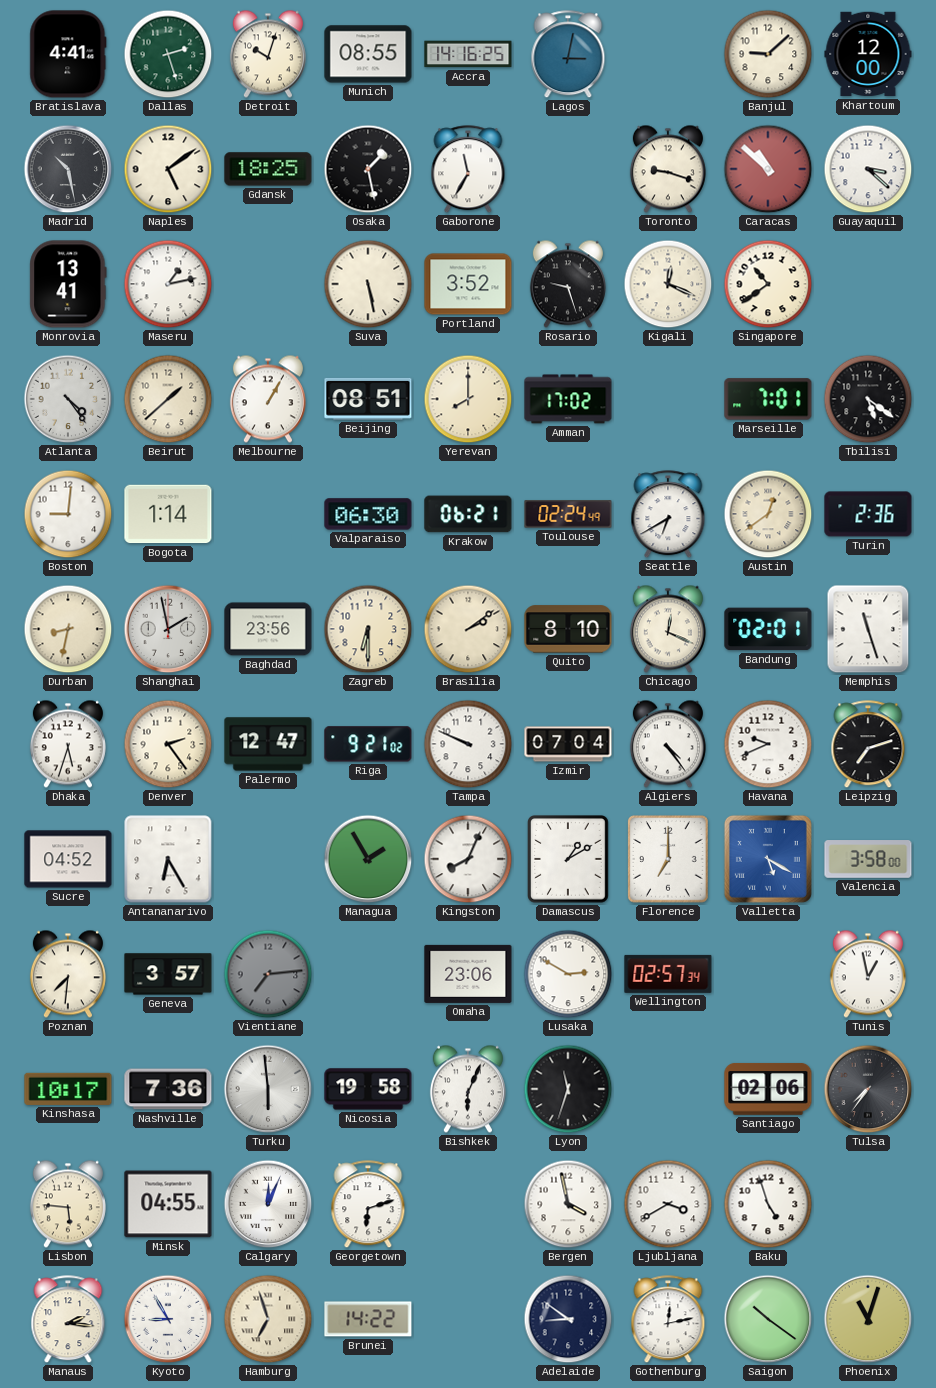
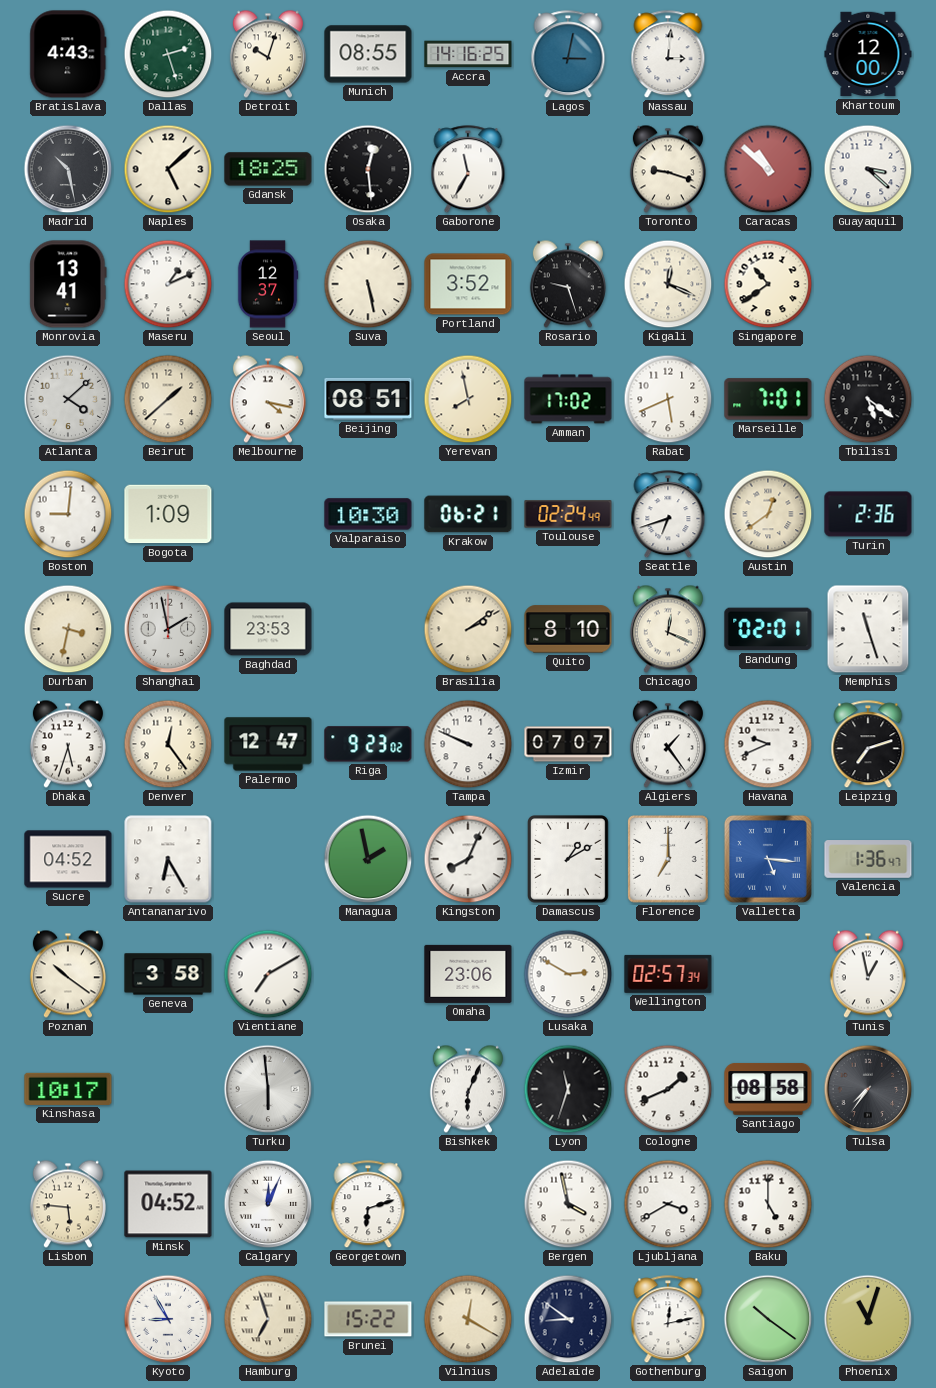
Bratislava: 4:41 -> 4:43
Nassau: none -> 3:01
Banjul: 9:08 -> none
Naples: 5:09 -> 5:08
Osaka: 1:28 -> 12:29
Maseru: 1:13 -> 1:11
Seoul: none -> 12:37
Atlanta: 4:24 -> 4:08
Melbourne: 1:05 -> 4:17
Yerevan: 8:00 -> 7:58
Rabat: none -> 5:41
Bogota: 1:14 -> 1:09
Valparaiso: 06:30 -> 10:30
Seattle: 6:40 -> 6:42
Durban: 8:32 -> 3:32
Baghdad: 23:56 -> 23:53
Zagreb: 6:30 -> none
Denver: 2:24 -> 12:24
Riga: 9:21 -> 9:23
Izmir: 07:04 -> 07:07
Algiers: 4:24 -> 1:24
Managua: 1:55 -> 1:58
Valletta: 5:20 -> 5:16
Valencia: 3:58 -> 1:36
Poznan: 7:31 -> 10:21
Geneva: 3:57 -> 3:58
Vientiane: 7:14 -> 7:10
Vientiane dial: grey -> white
Nashville: 7:36 -> none
Nicosia: 19:58 -> none
Cologne: none -> 1:41
Santiago: 02:06 -> 08:58
Minsk: 04:55 -> 04:52
Baku: 4:57 -> 5:00
Manaus: 2:16 -> none
Brunei: 14:22 -> 15:22
Vilnius: none -> 12:20
